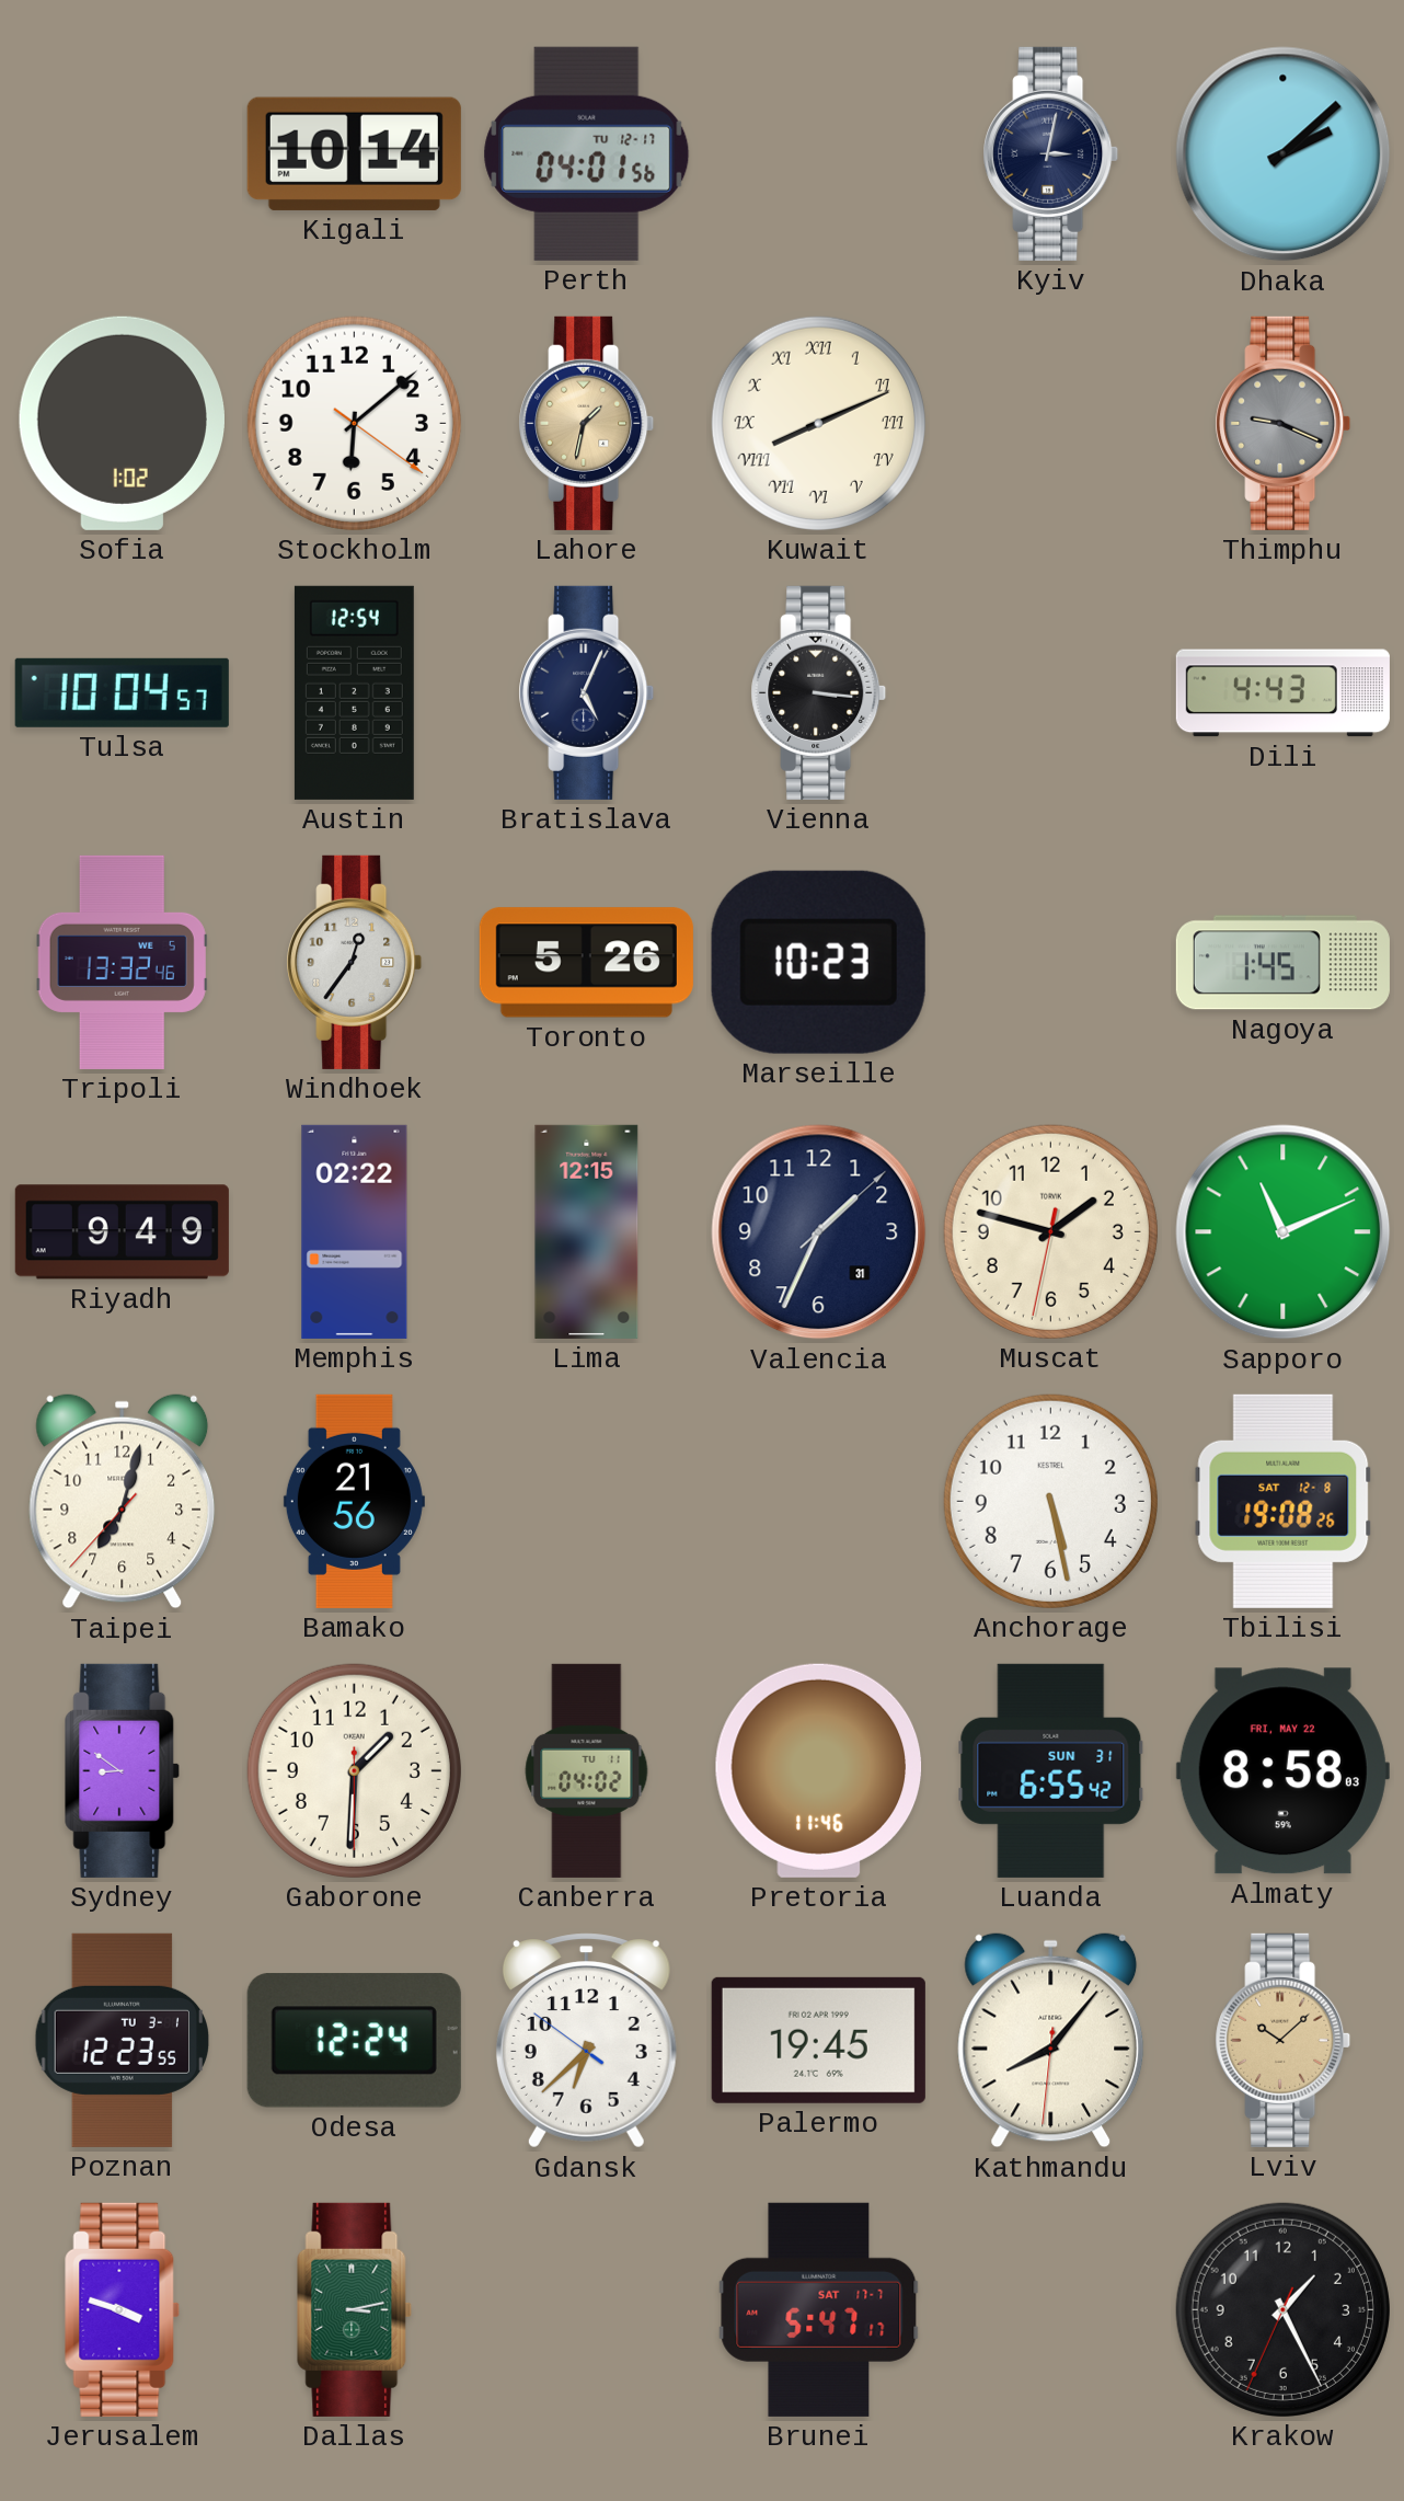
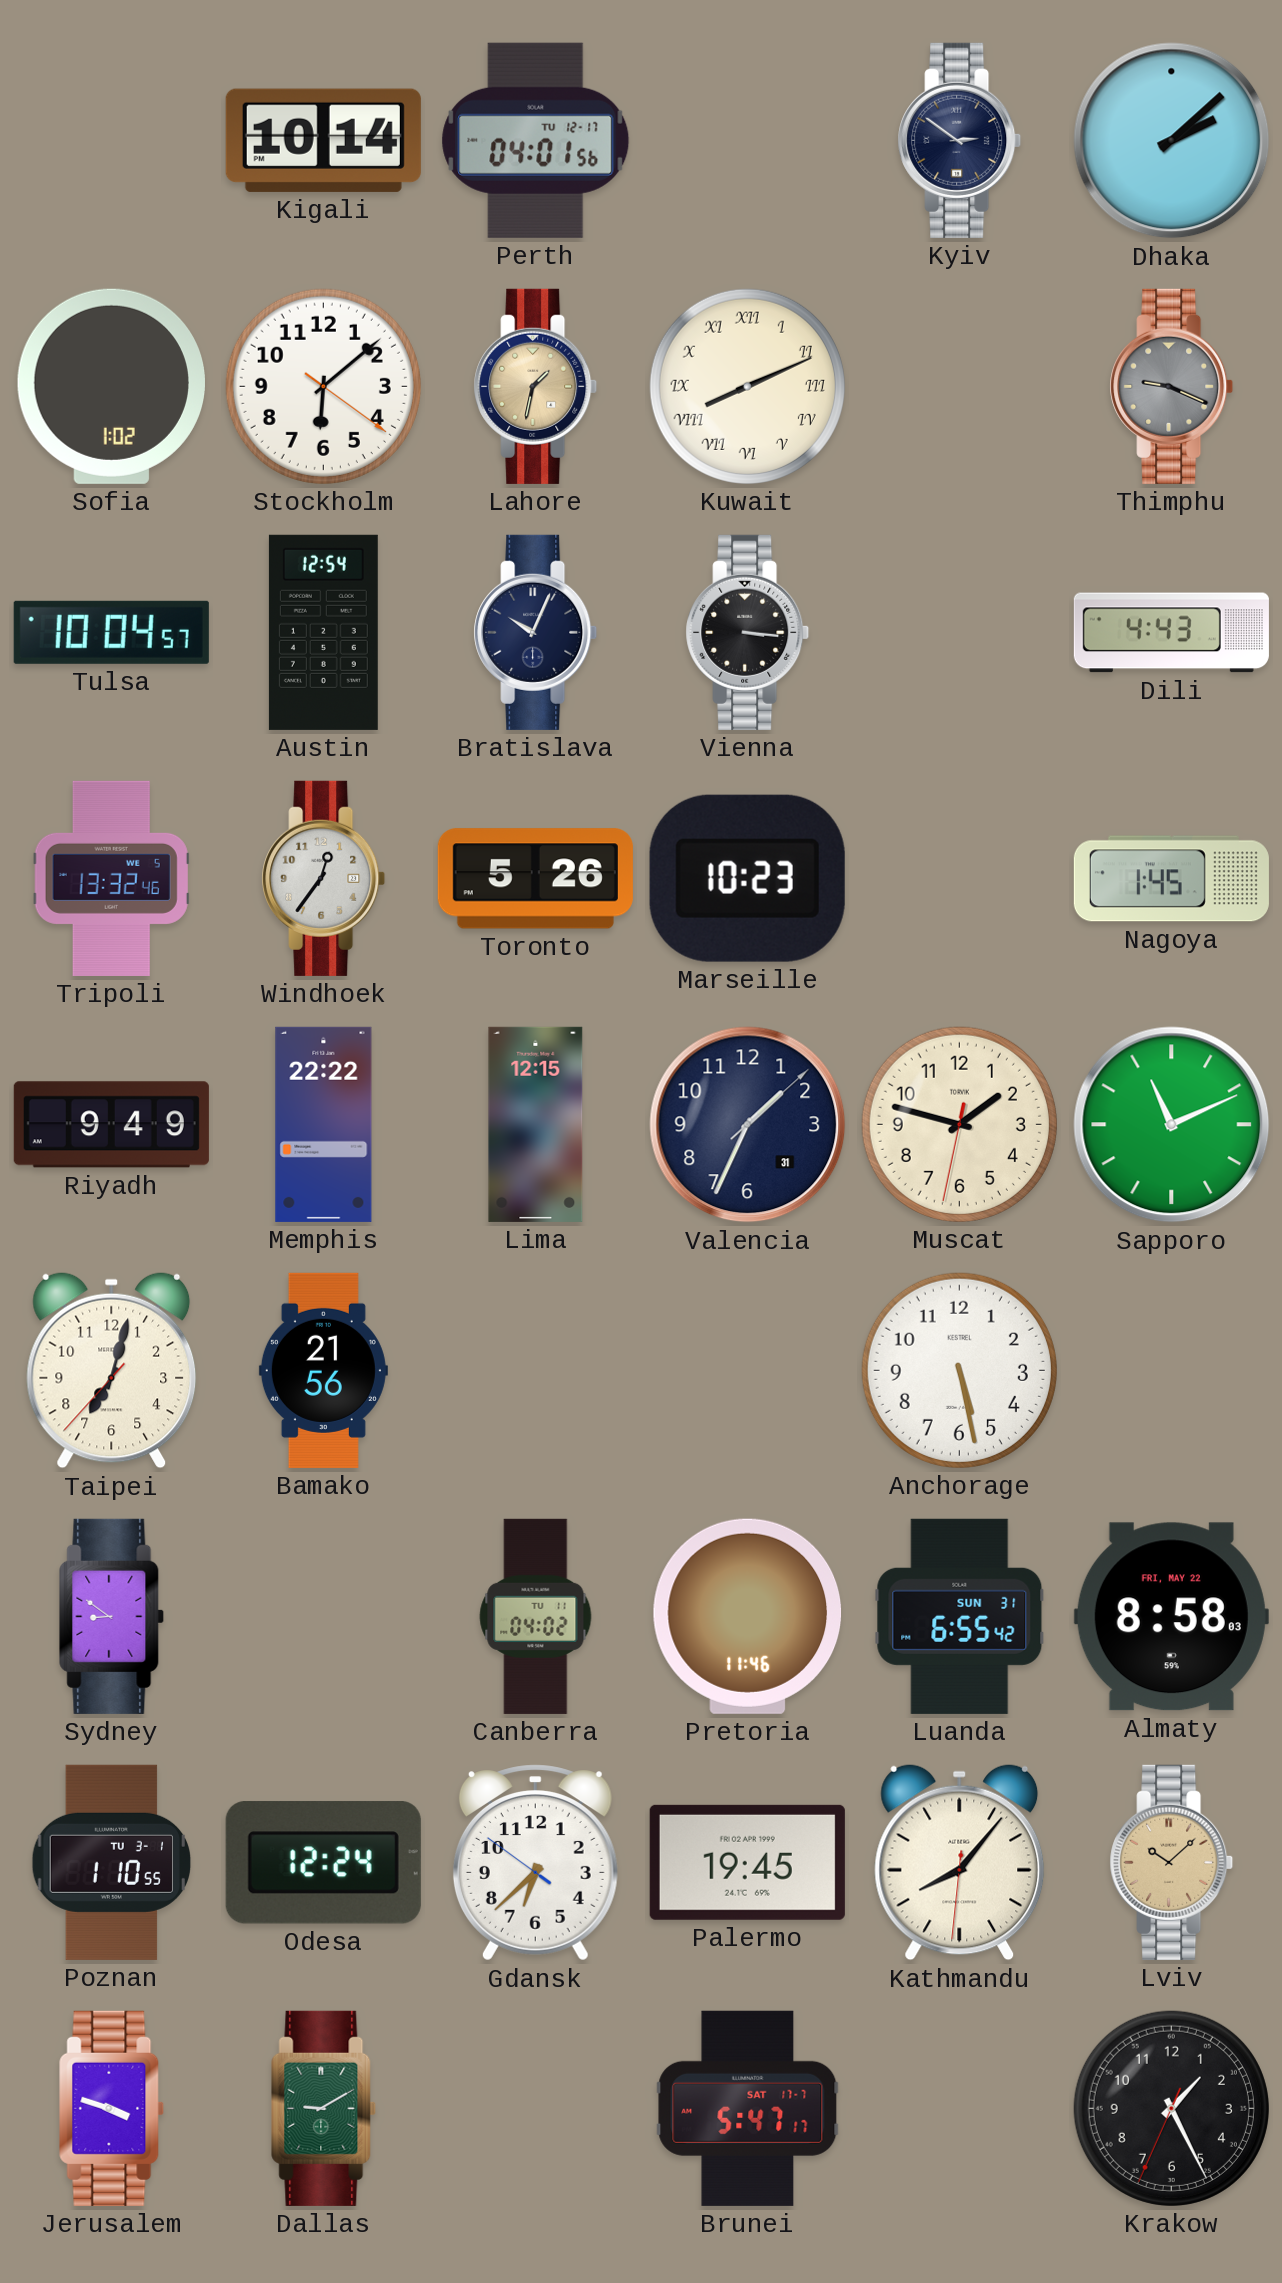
Kyiv: 3:02 -> 2:51
Bratislava: 5:04 -> 10:04
Memphis: 02:22 -> 22:22
Tbilisi: 19:08 -> none
Gaborone: 1:30 -> none
Poznan: 12:23 -> 1:10
Dallas: 3:13 -> 9:10
